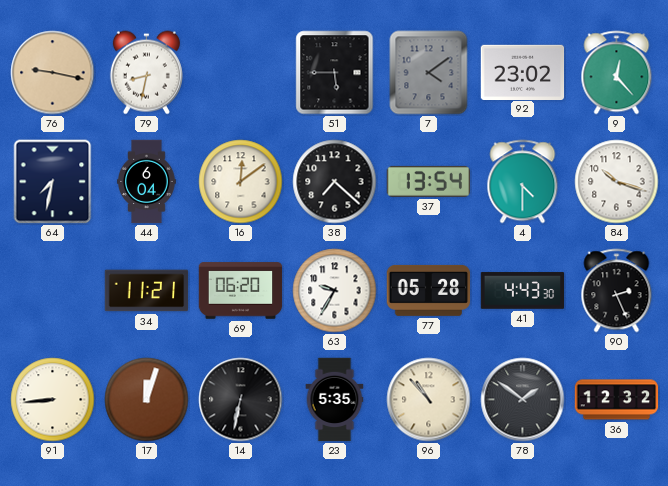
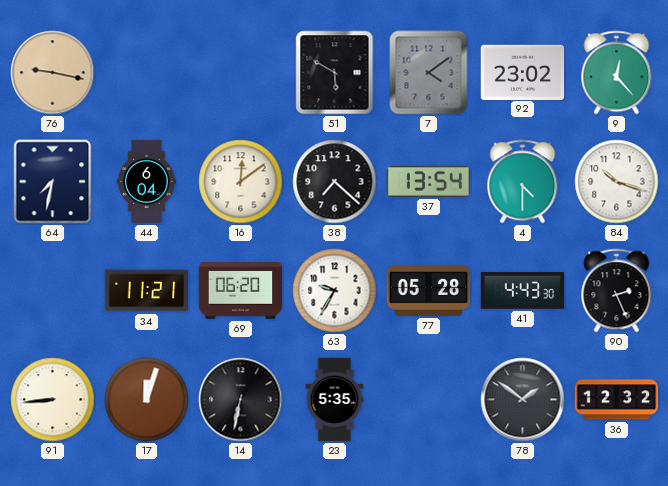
79: 8:32 -> none
51: 5:45 -> 5:50
96: 10:53 -> none
